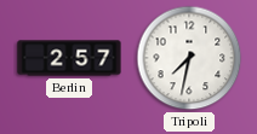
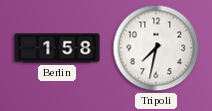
Berlin: 2:57 -> 1:58
